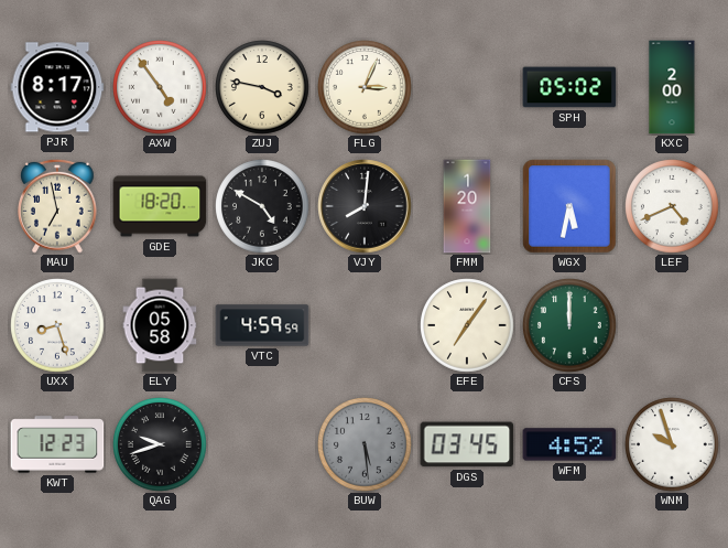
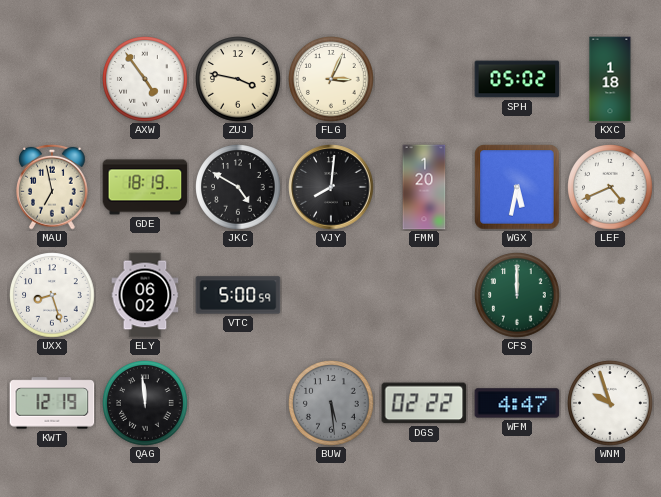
PJR: 8:17 -> none
KXC: 2:00 -> 1:18
GDE: 18:20 -> 18:19
ELY: 05:58 -> 06:02
VTC: 4:59 -> 5:00
EFE: 7:06 -> none
KWT: 12:23 -> 12:19
QAG: 9:42 -> 11:59
DGS: 03:45 -> 02:22
WFM: 4:52 -> 4:47
